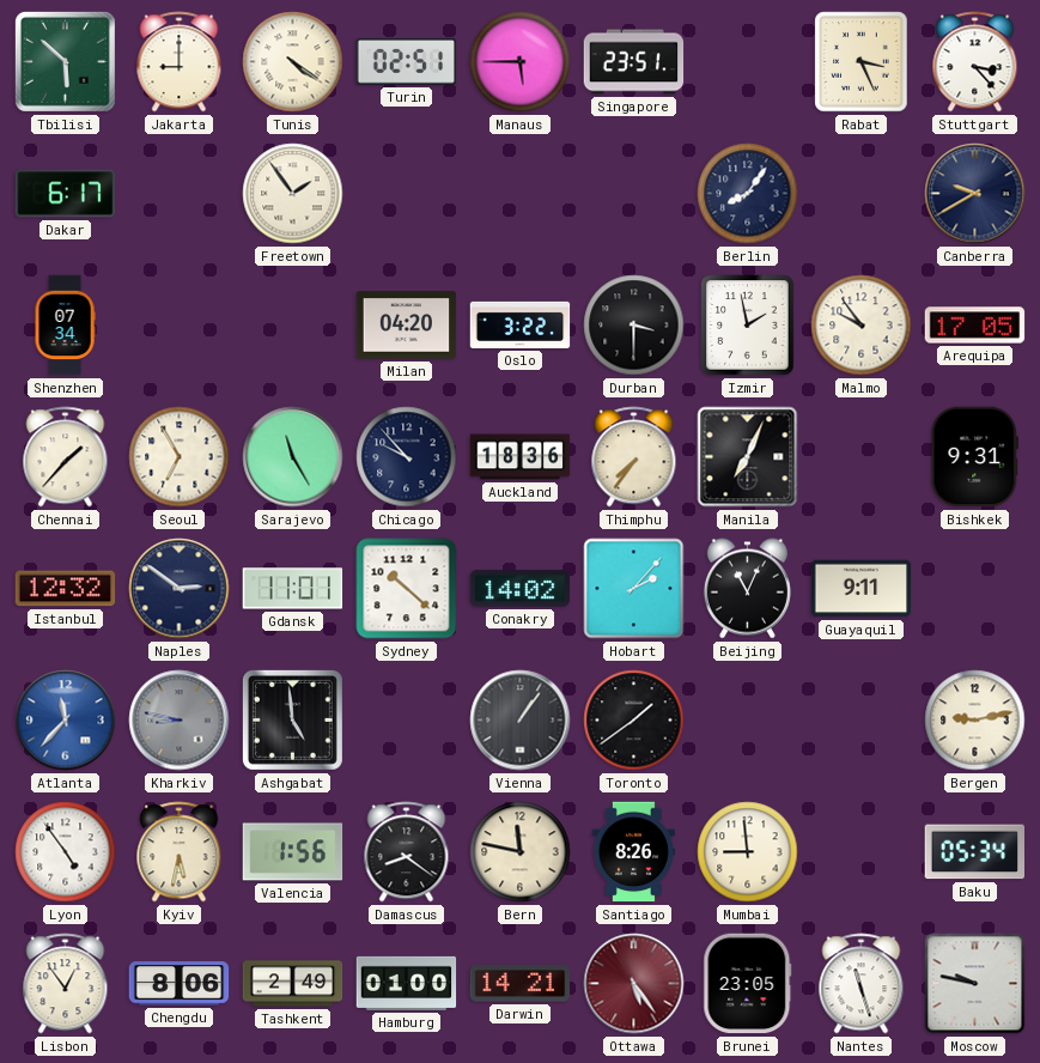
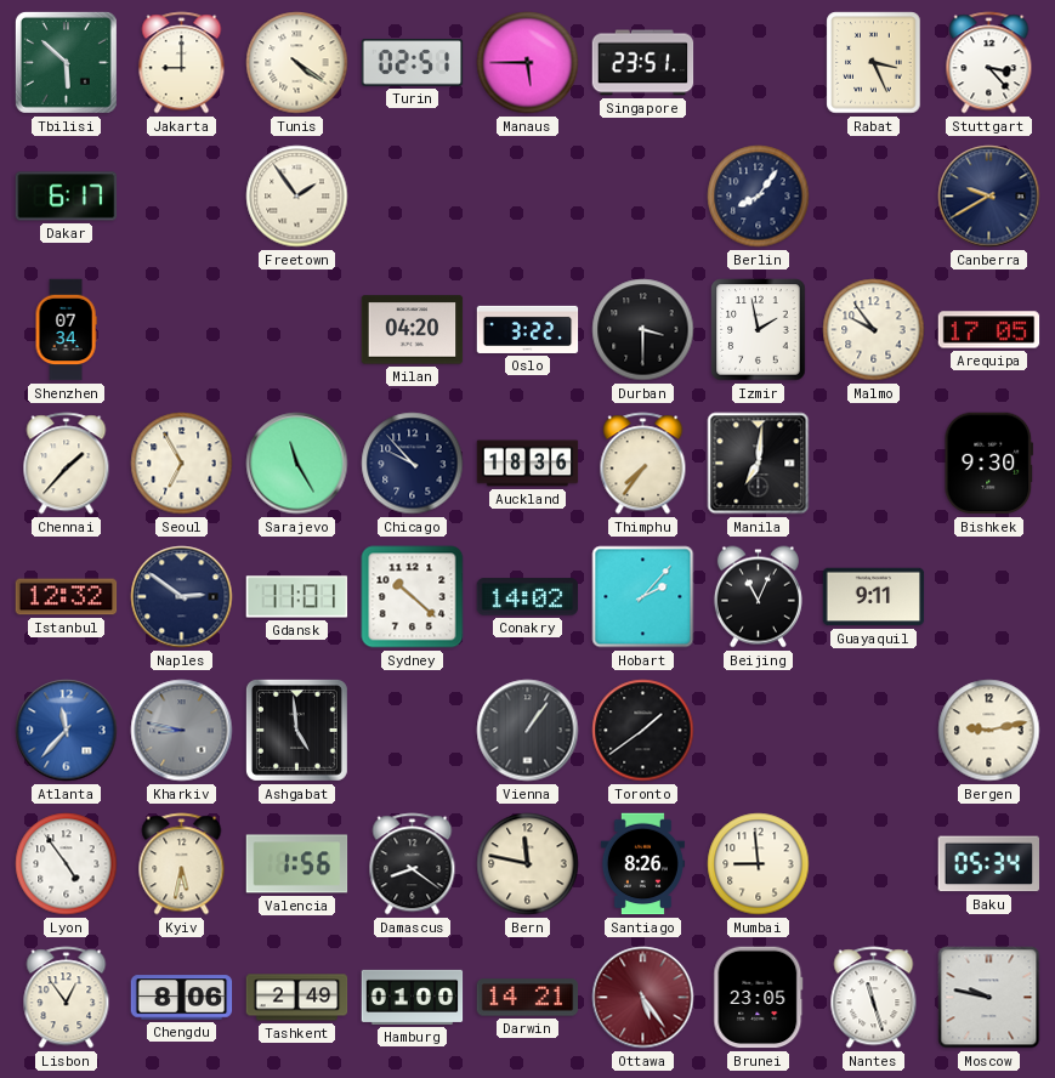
Manila: 7:04 -> 7:01
Bishkek: 9:31 -> 9:30
